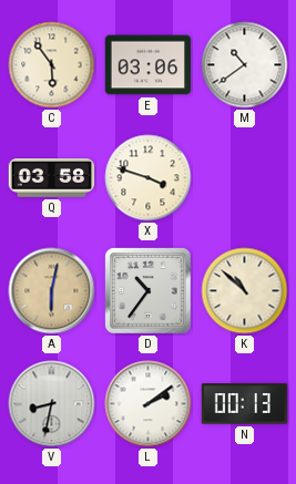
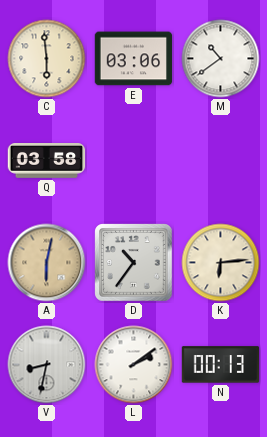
C: 5:54 -> 5:59
X: 3:48 -> none
K: 10:52 -> 6:14
